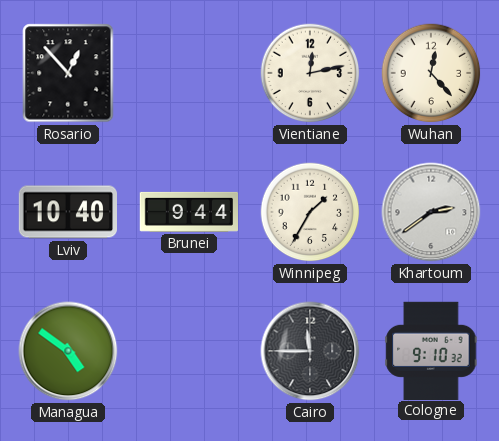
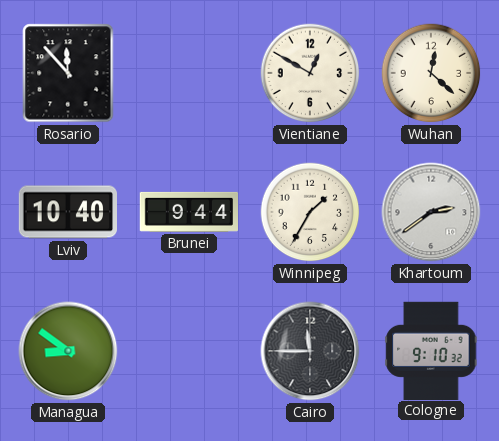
Rosario: 12:53 -> 11:53
Vientiane: 12:13 -> 12:50
Wuhan: 12:23 -> 12:22
Managua: 4:51 -> 8:51
